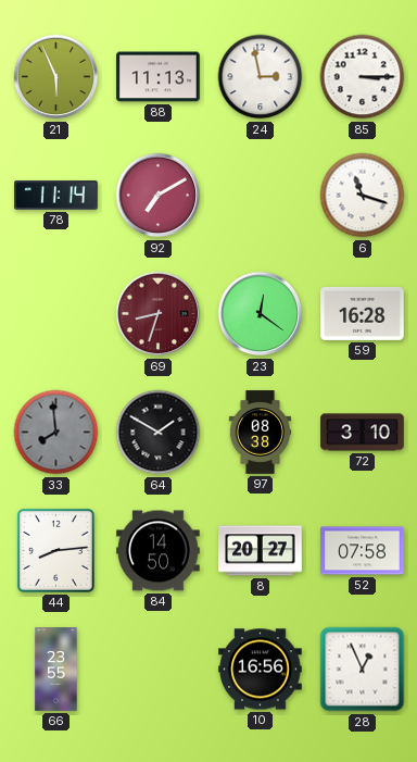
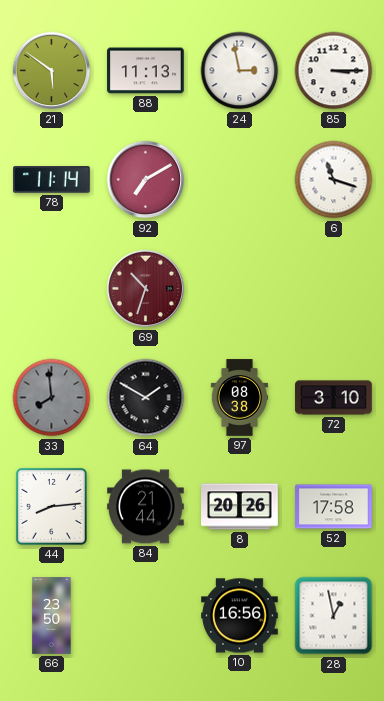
21: 5:56 -> 5:51
69: 8:33 -> 10:33
23: 12:21 -> none
59: 16:28 -> none
84: 14:50 -> 21:44
8: 20:27 -> 20:26
52: 07:58 -> 17:58
66: 23:55 -> 23:50
28: 12:56 -> 12:58
